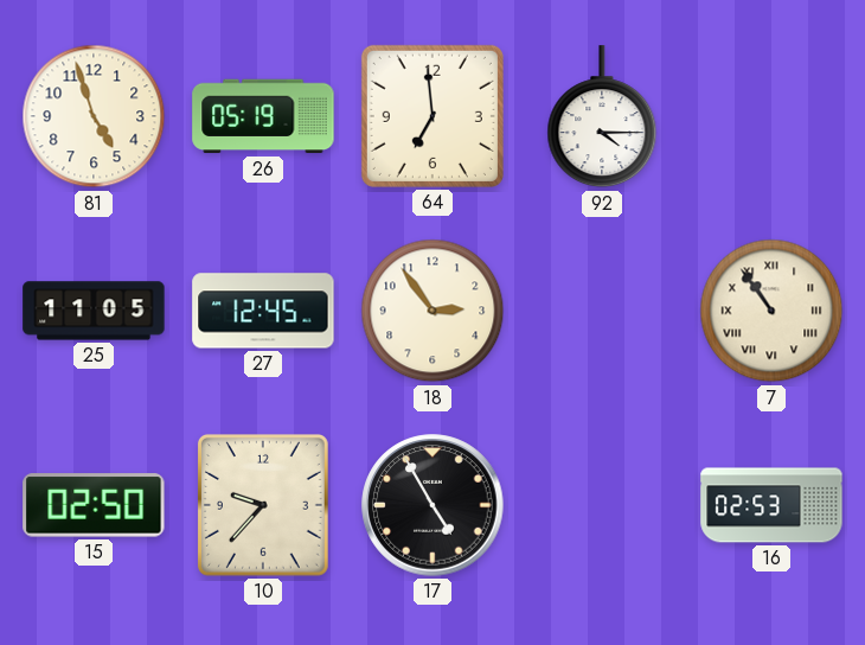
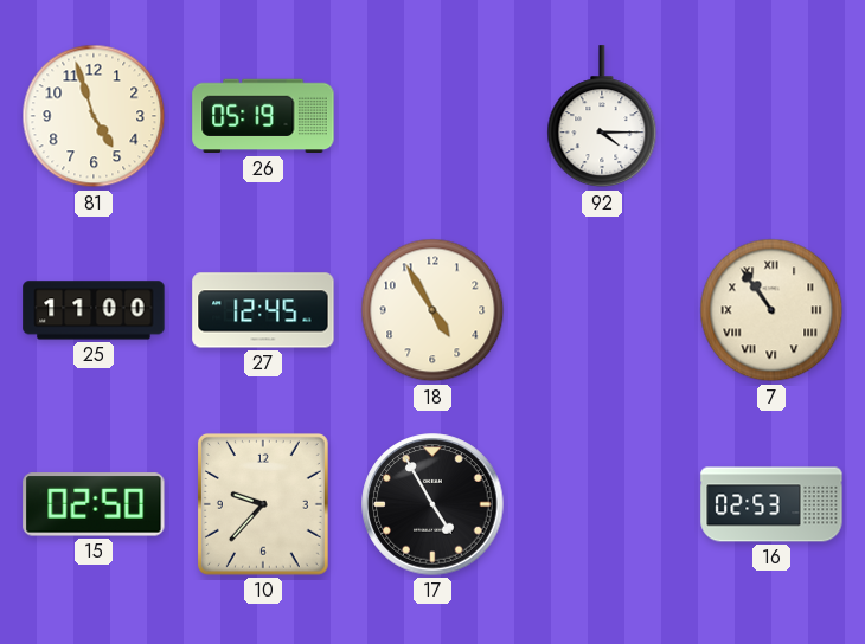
64: 6:59 -> none
25: 11:05 -> 11:00
18: 2:54 -> 4:55
